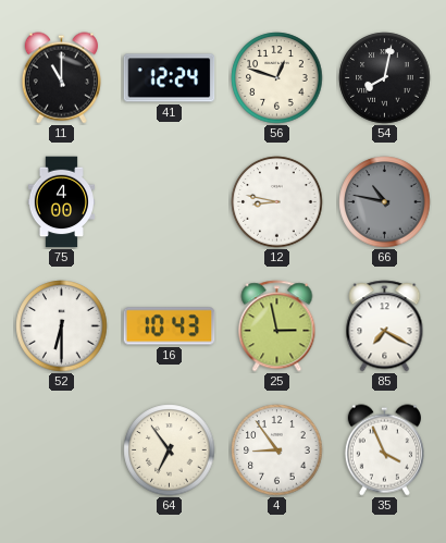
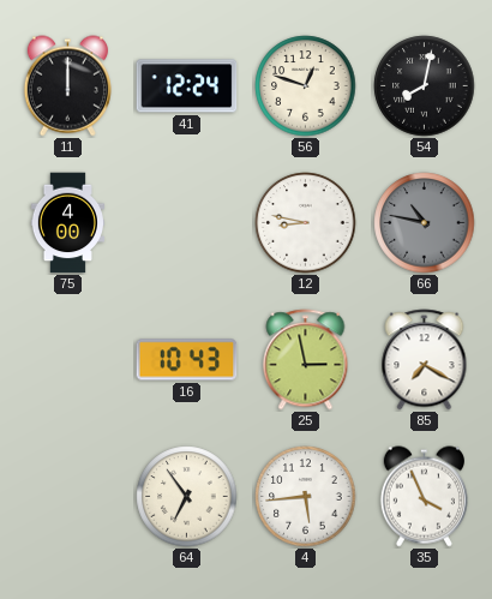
11: 11:00 -> 12:00
52: 6:30 -> none
4: 8:54 -> 5:44
